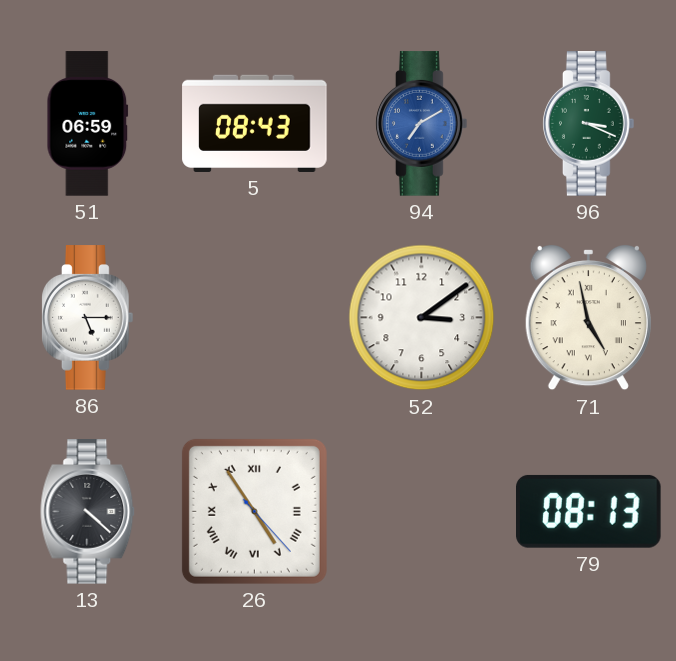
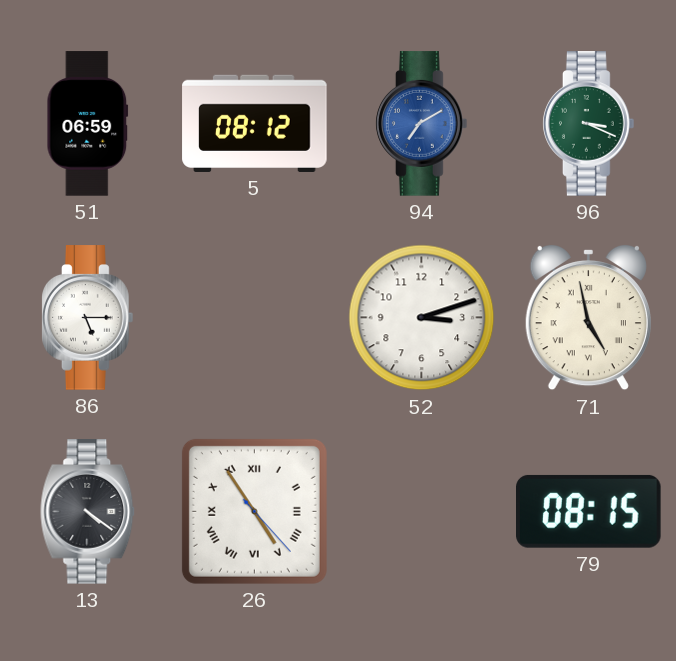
5: 08:43 -> 08:12
52: 3:09 -> 3:12
13: 4:22 -> 4:21
79: 08:13 -> 08:15
